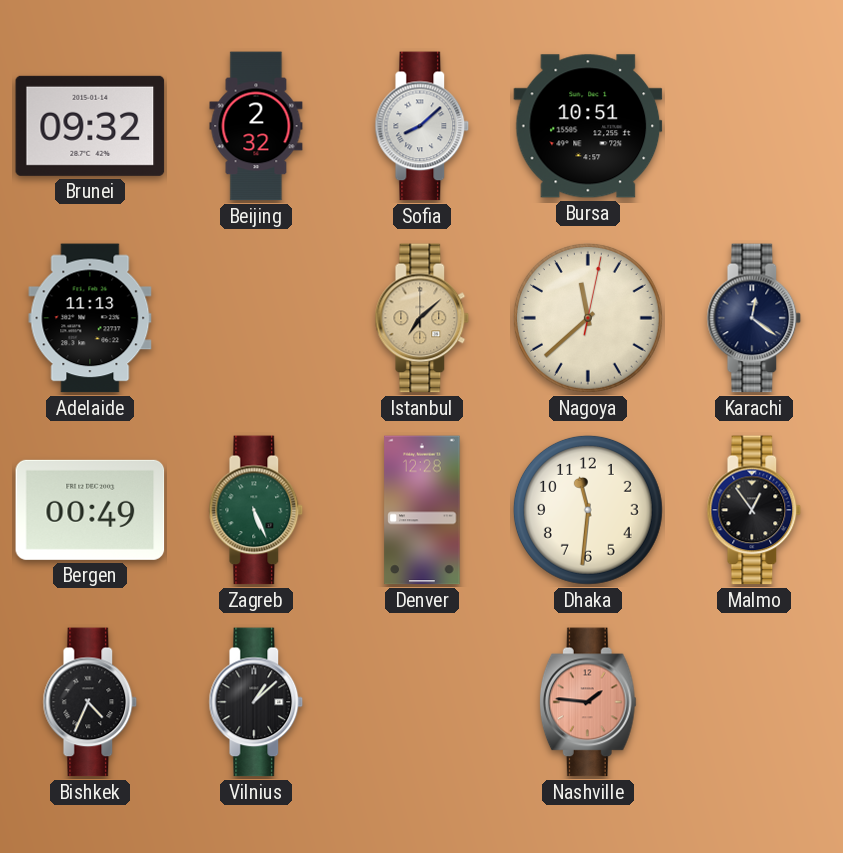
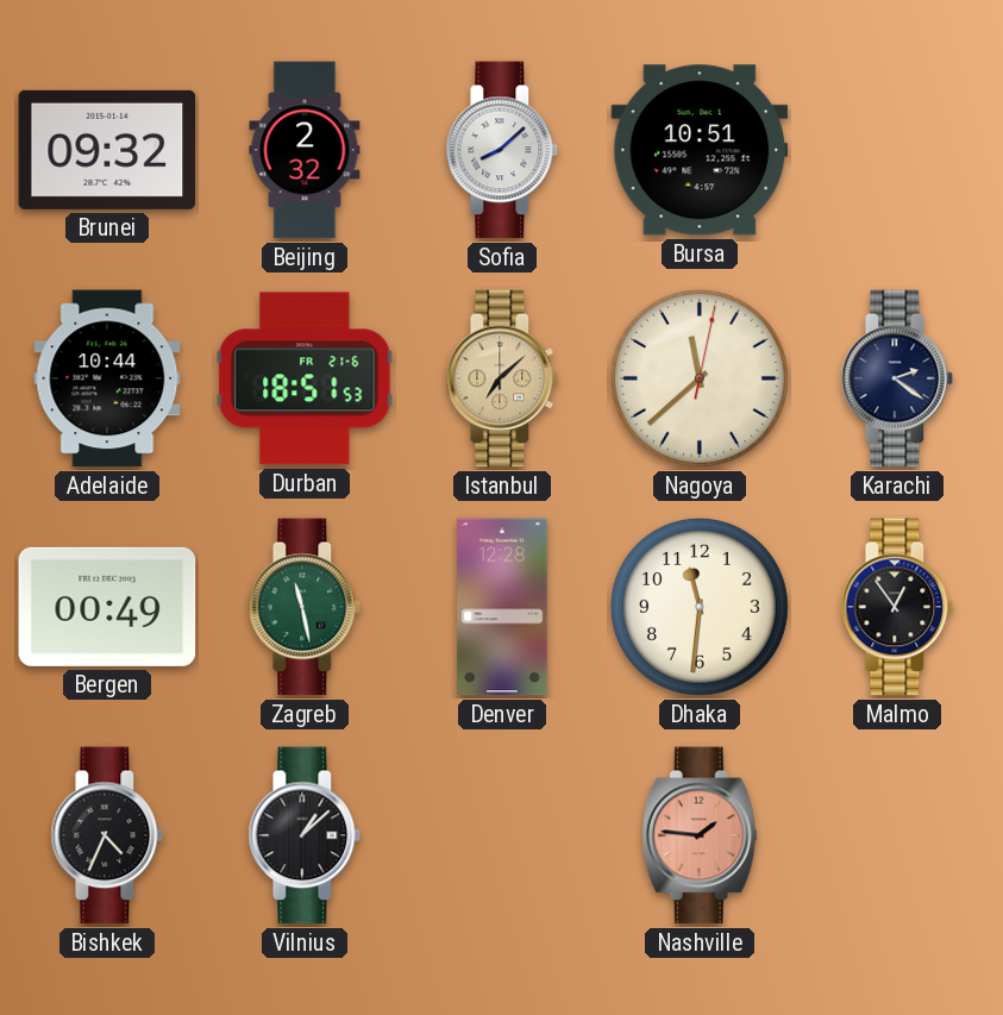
Adelaide: 11:13 -> 10:44
Durban: none -> 18:51
Karachi: 12:21 -> 2:21
Zagreb: 5:26 -> 11:28
